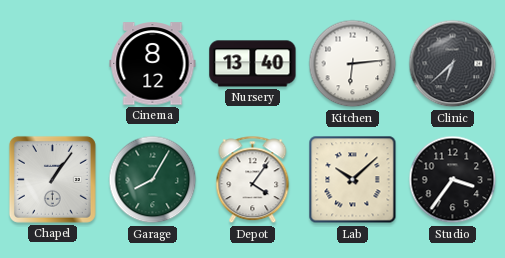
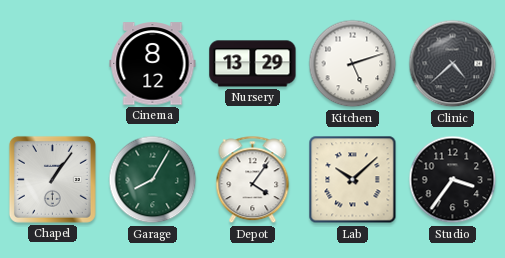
Nursery: 13:40 -> 13:29
Kitchen: 6:14 -> 5:12
Clinic: 6:38 -> 4:38
